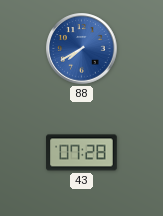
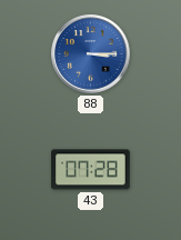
88: 7:40 -> 3:15
